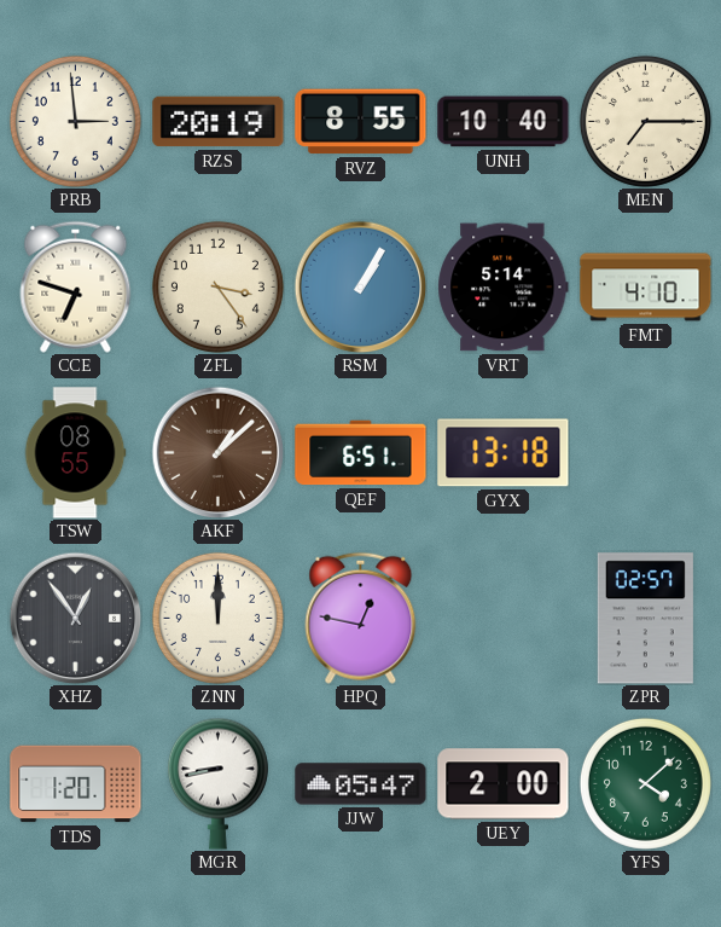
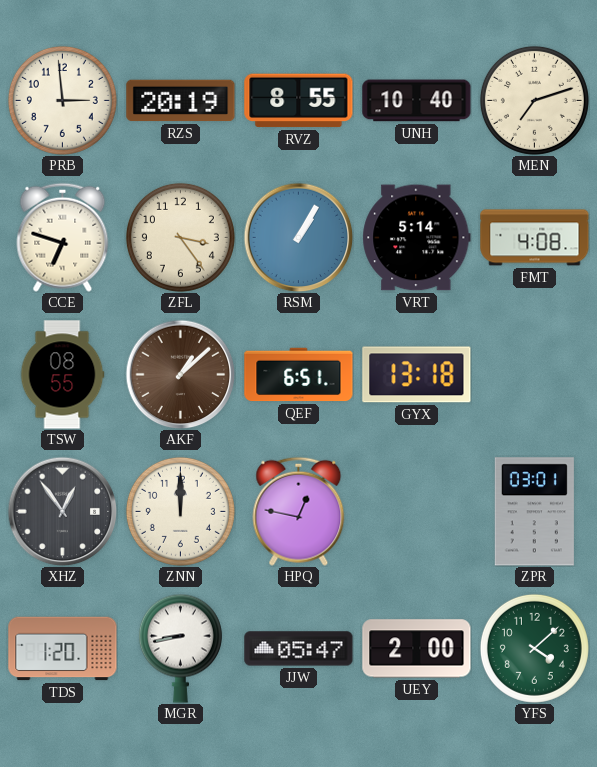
MEN: 7:15 -> 7:12
FMT: 4:10 -> 4:08
ZPR: 02:57 -> 03:01
